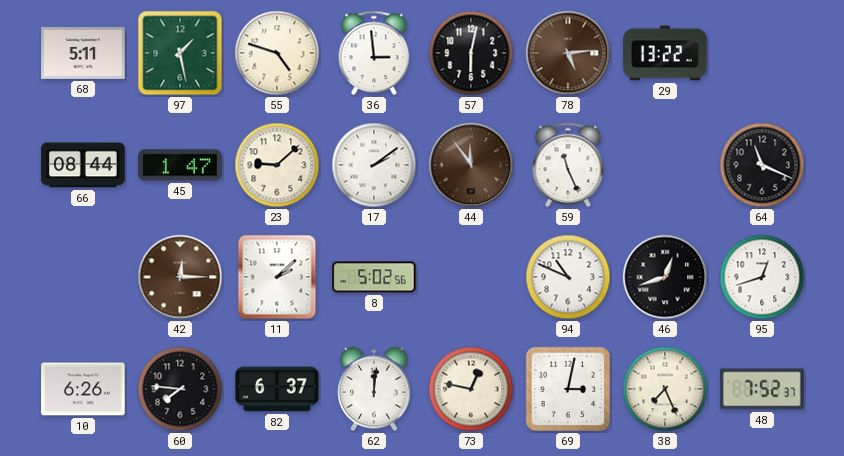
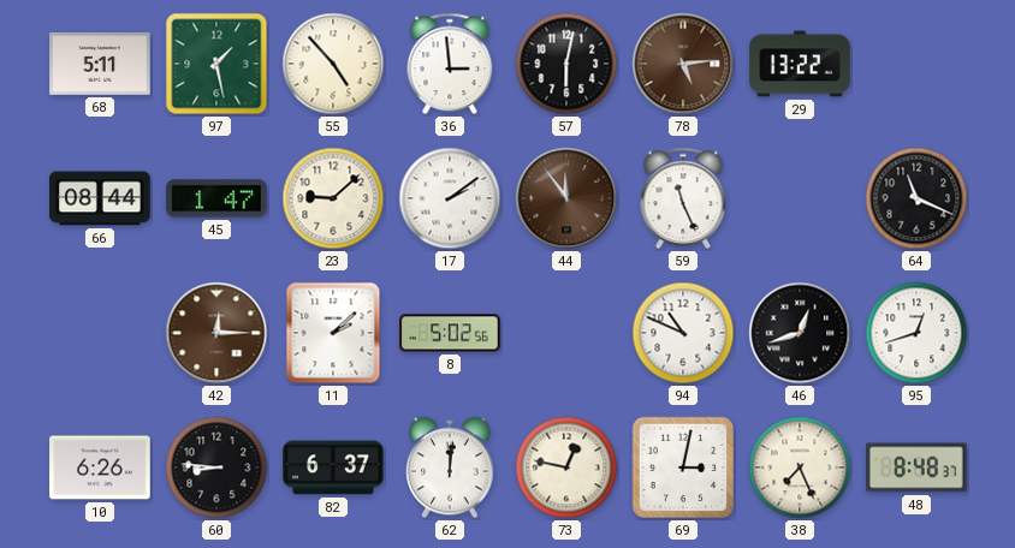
55: 4:48 -> 4:53
60: 7:46 -> 8:46
48: 7:52 -> 8:48
